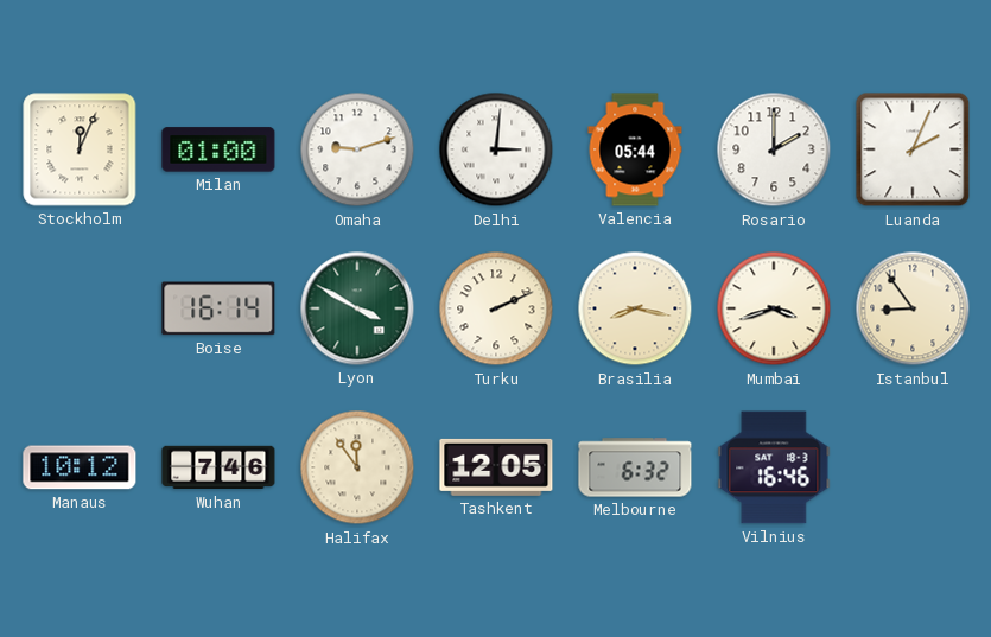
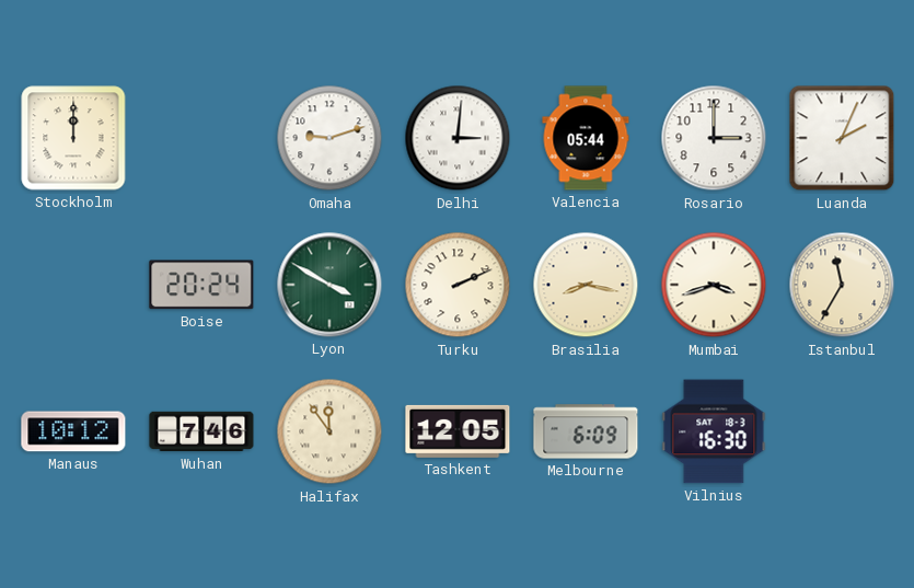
Stockholm: 12:04 -> 12:00
Milan: 01:00 -> none
Rosario: 2:00 -> 3:00
Boise: 16:14 -> 20:24
Istanbul: 8:54 -> 11:35
Melbourne: 6:32 -> 6:09
Vilnius: 16:46 -> 16:30
